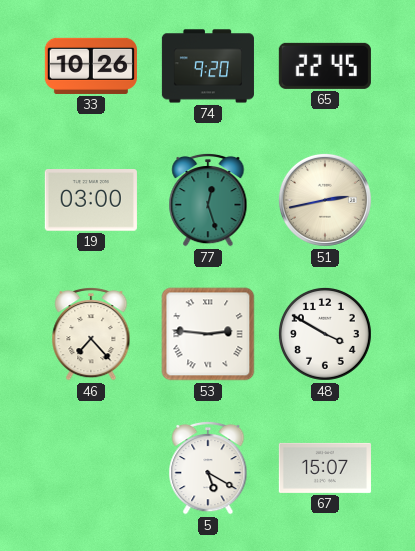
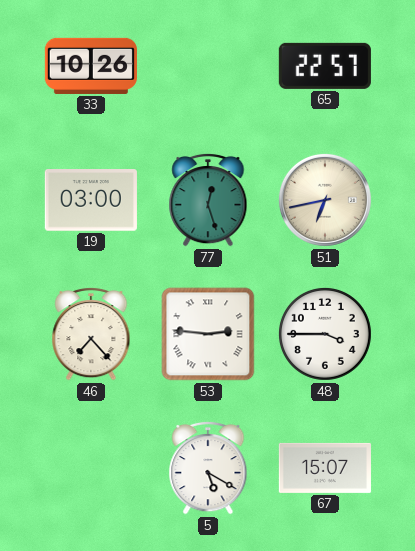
74: 9:20 -> none
65: 22:45 -> 22:57
51: 2:43 -> 6:43
48: 3:50 -> 3:45
